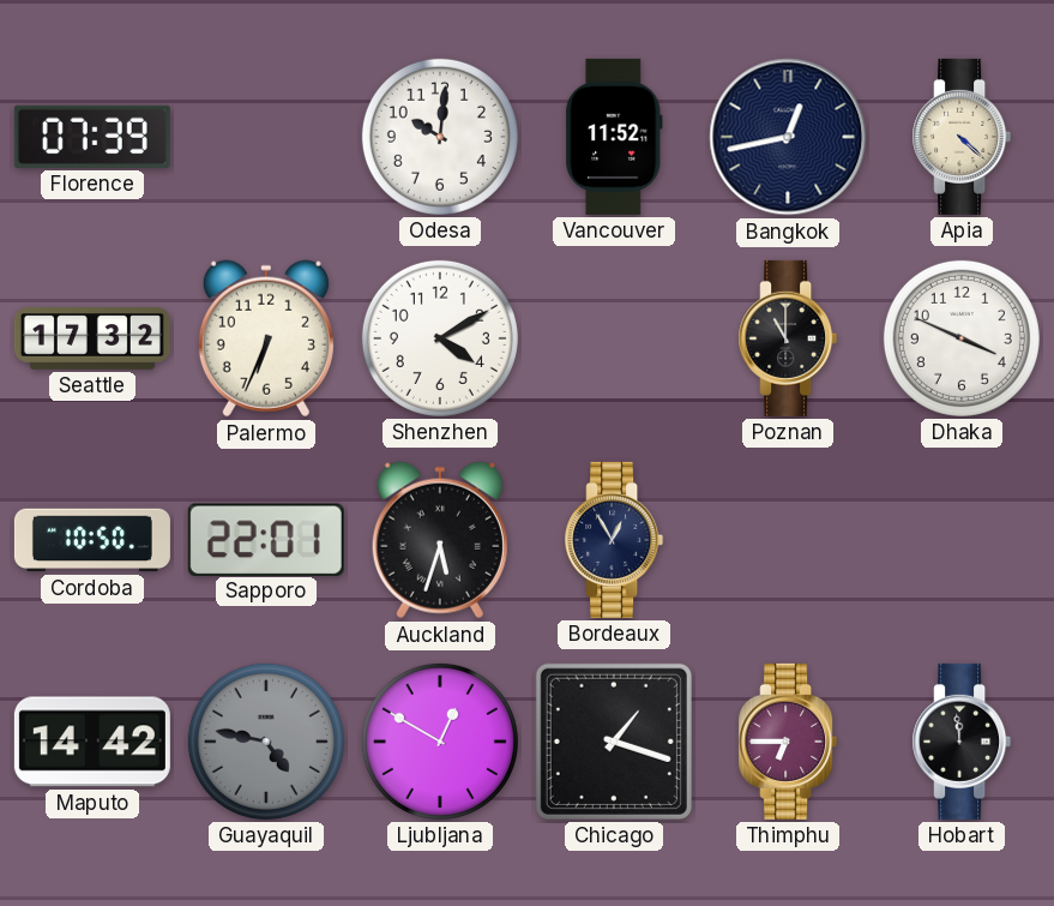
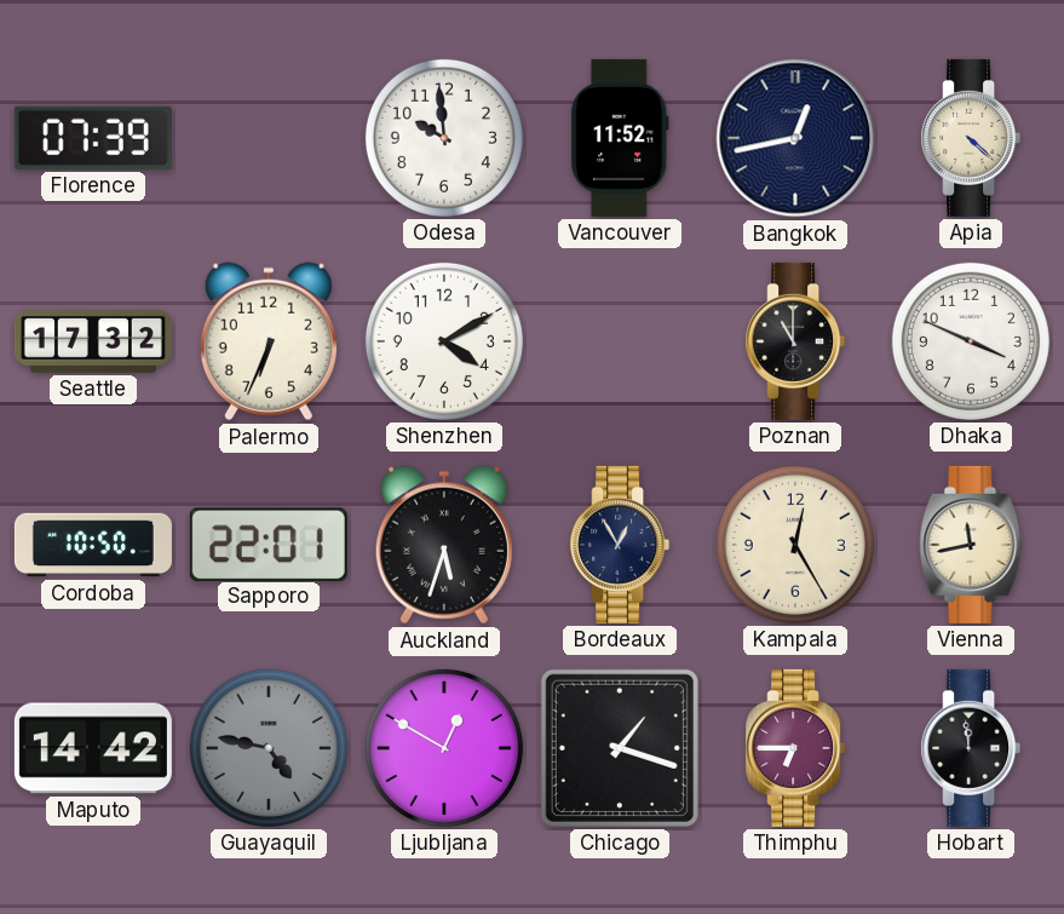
Odesa: 10:01 -> 9:59
Kampala: none -> 12:25
Vienna: none -> 11:43
